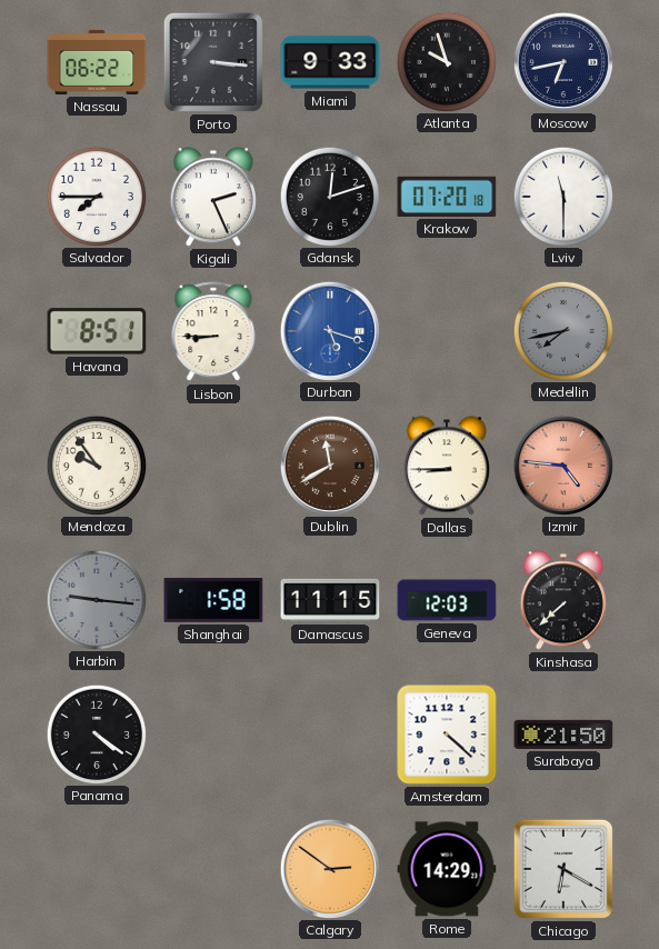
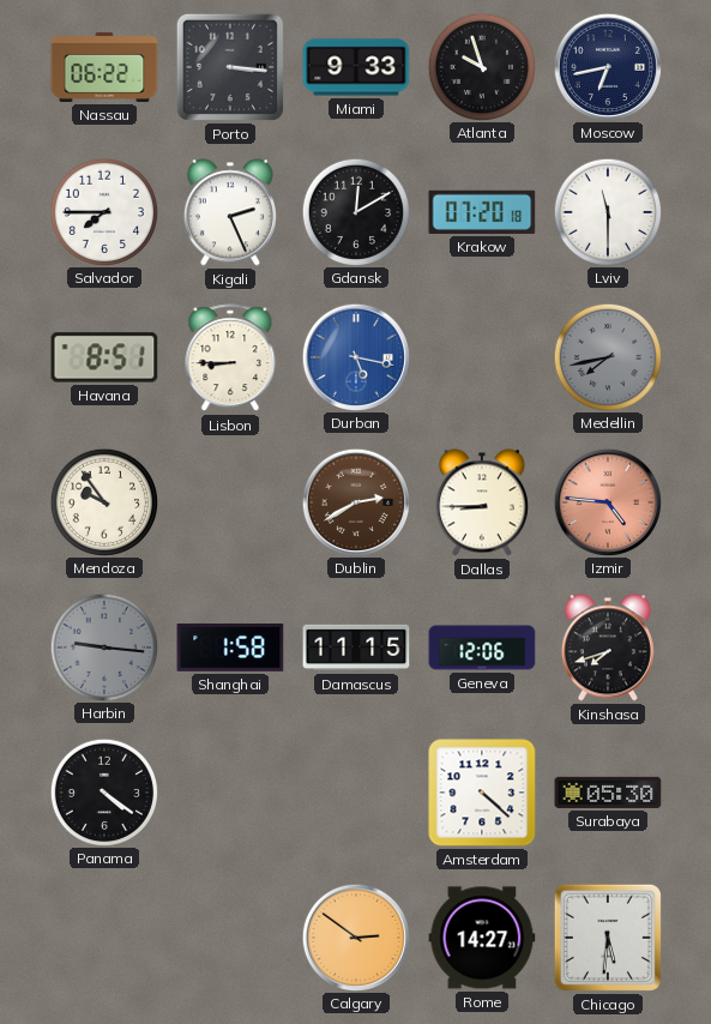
Gdansk: 12:12 -> 12:10
Durban: 5:18 -> 5:17
Dublin: 11:40 -> 2:40
Geneva: 12:03 -> 12:06
Kinshasa: 7:38 -> 7:42
Surabaya: 21:50 -> 05:30
Rome: 14:29 -> 14:27
Chicago: 6:20 -> 5:31
